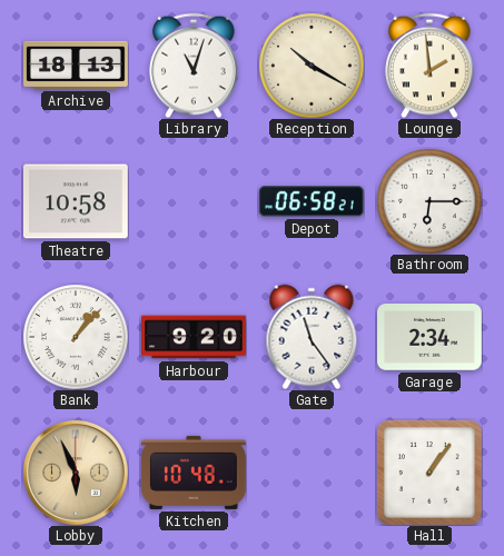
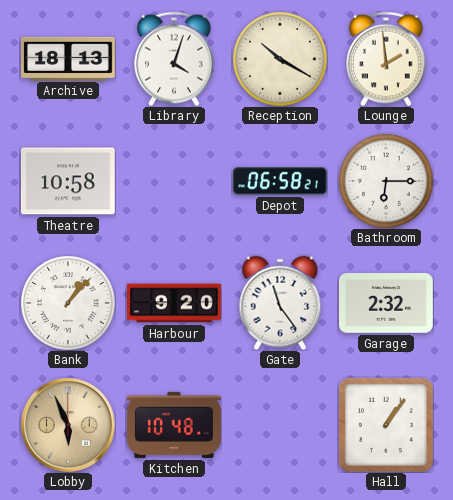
Library: 11:03 -> 4:03
Garage: 2:34 -> 2:32
